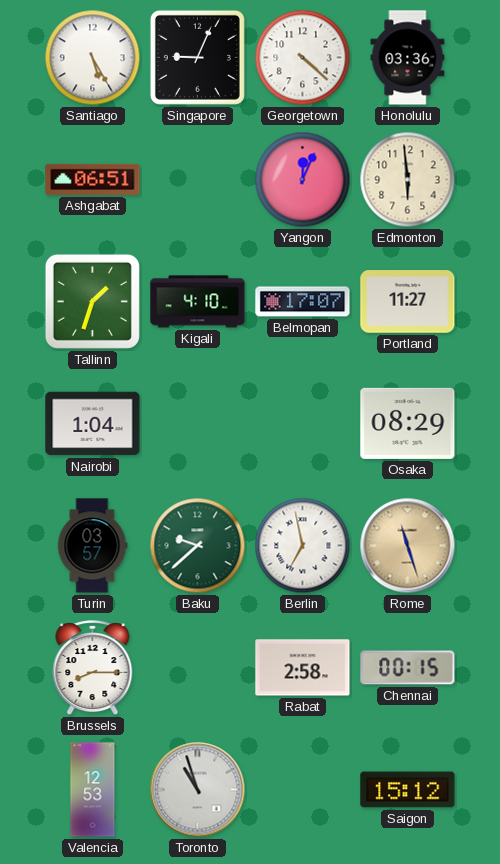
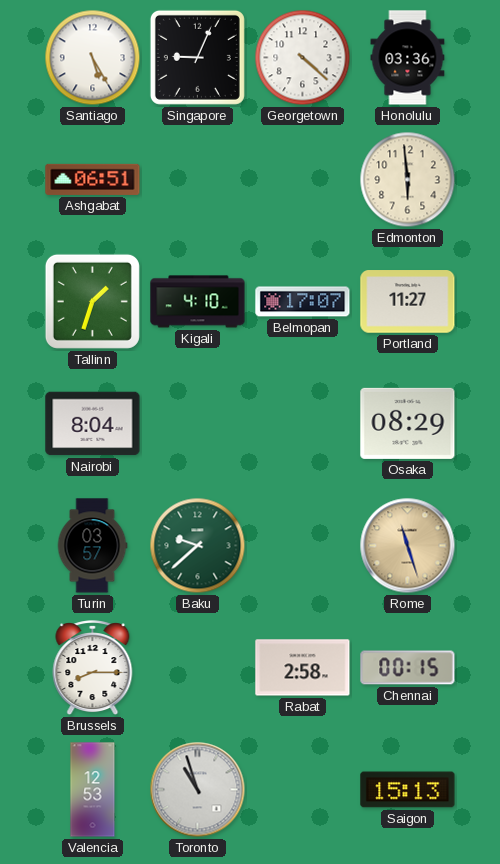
Yangon: 12:04 -> none
Nairobi: 1:04 -> 8:04
Berlin: 6:58 -> none
Saigon: 15:12 -> 15:13
